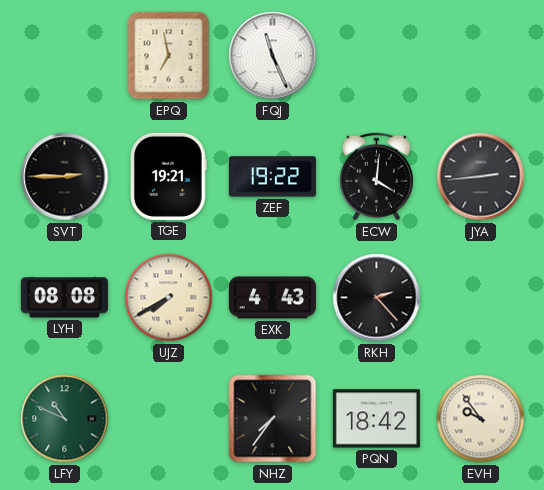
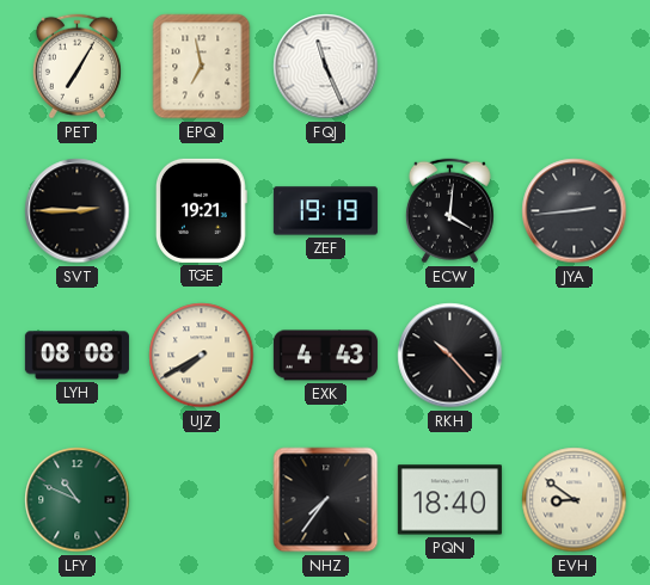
PET: none -> 7:05
ZEF: 19:22 -> 19:19
RKH: 2:23 -> 10:23
PQN: 18:42 -> 18:40
EVH: 9:54 -> 8:51
